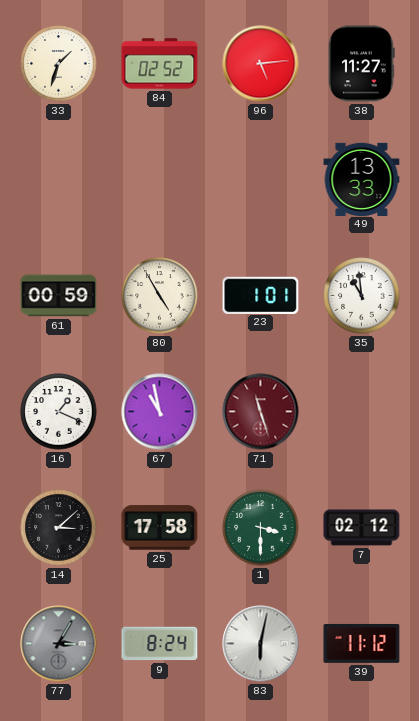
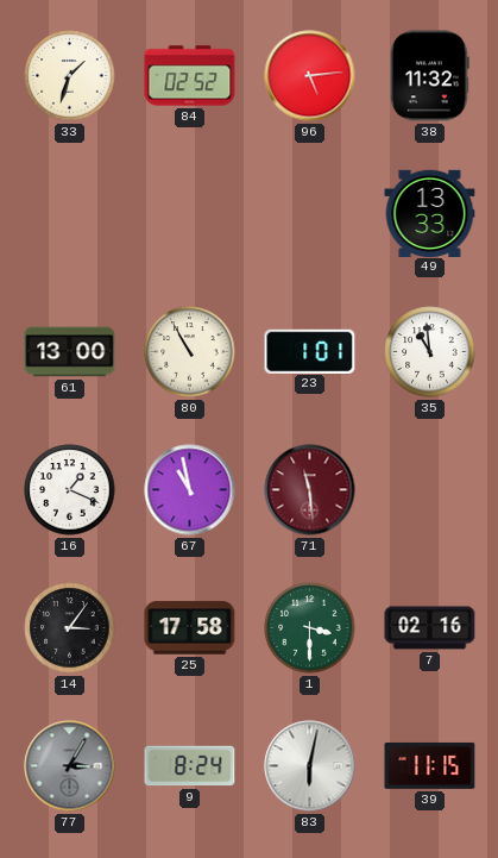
38: 11:27 -> 11:32
61: 00:59 -> 13:00
80: 4:55 -> 10:55
71: 11:27 -> 11:29
14: 3:08 -> 3:06
7: 02:12 -> 02:16
39: 11:12 -> 11:15
